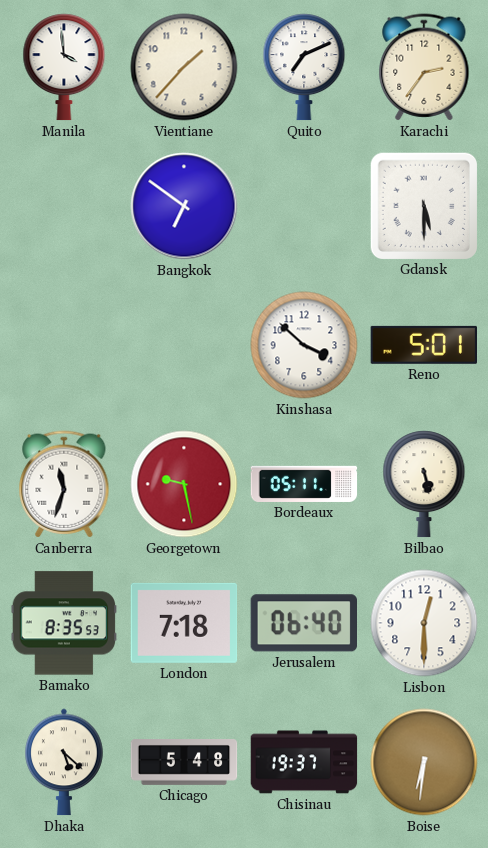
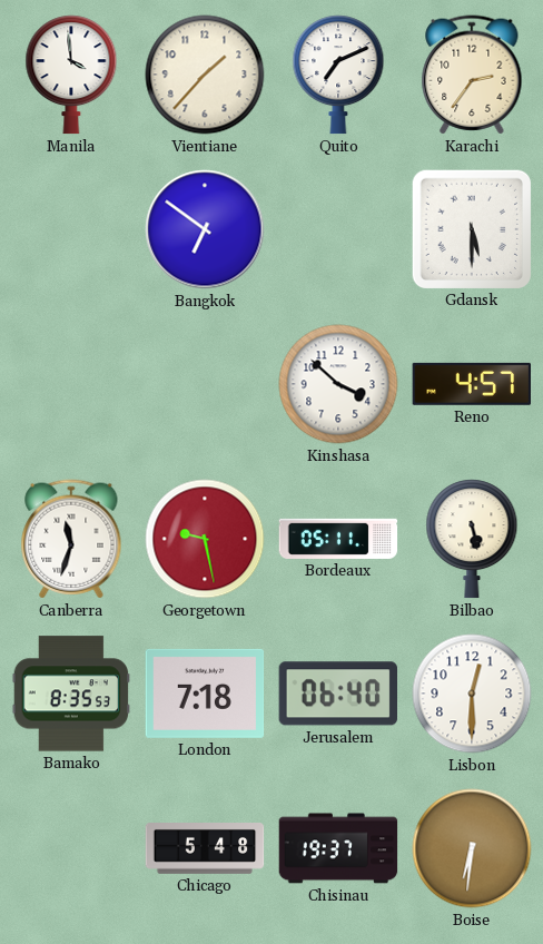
Reno: 5:01 -> 4:57
Dhaka: 5:22 -> none
